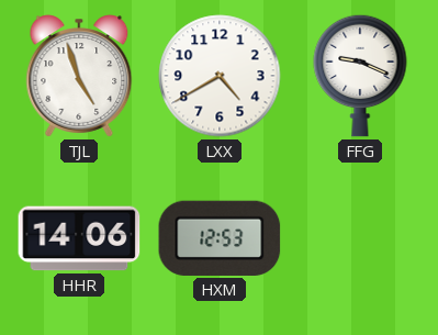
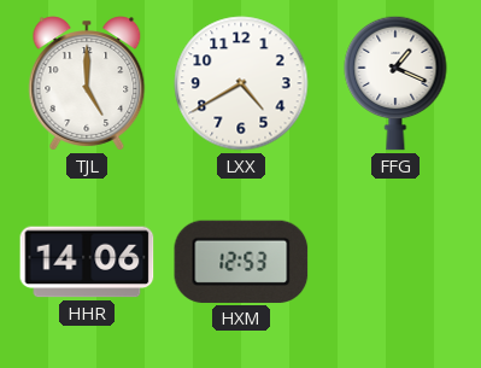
TJL: 4:57 -> 5:00
FFG: 9:19 -> 1:19
